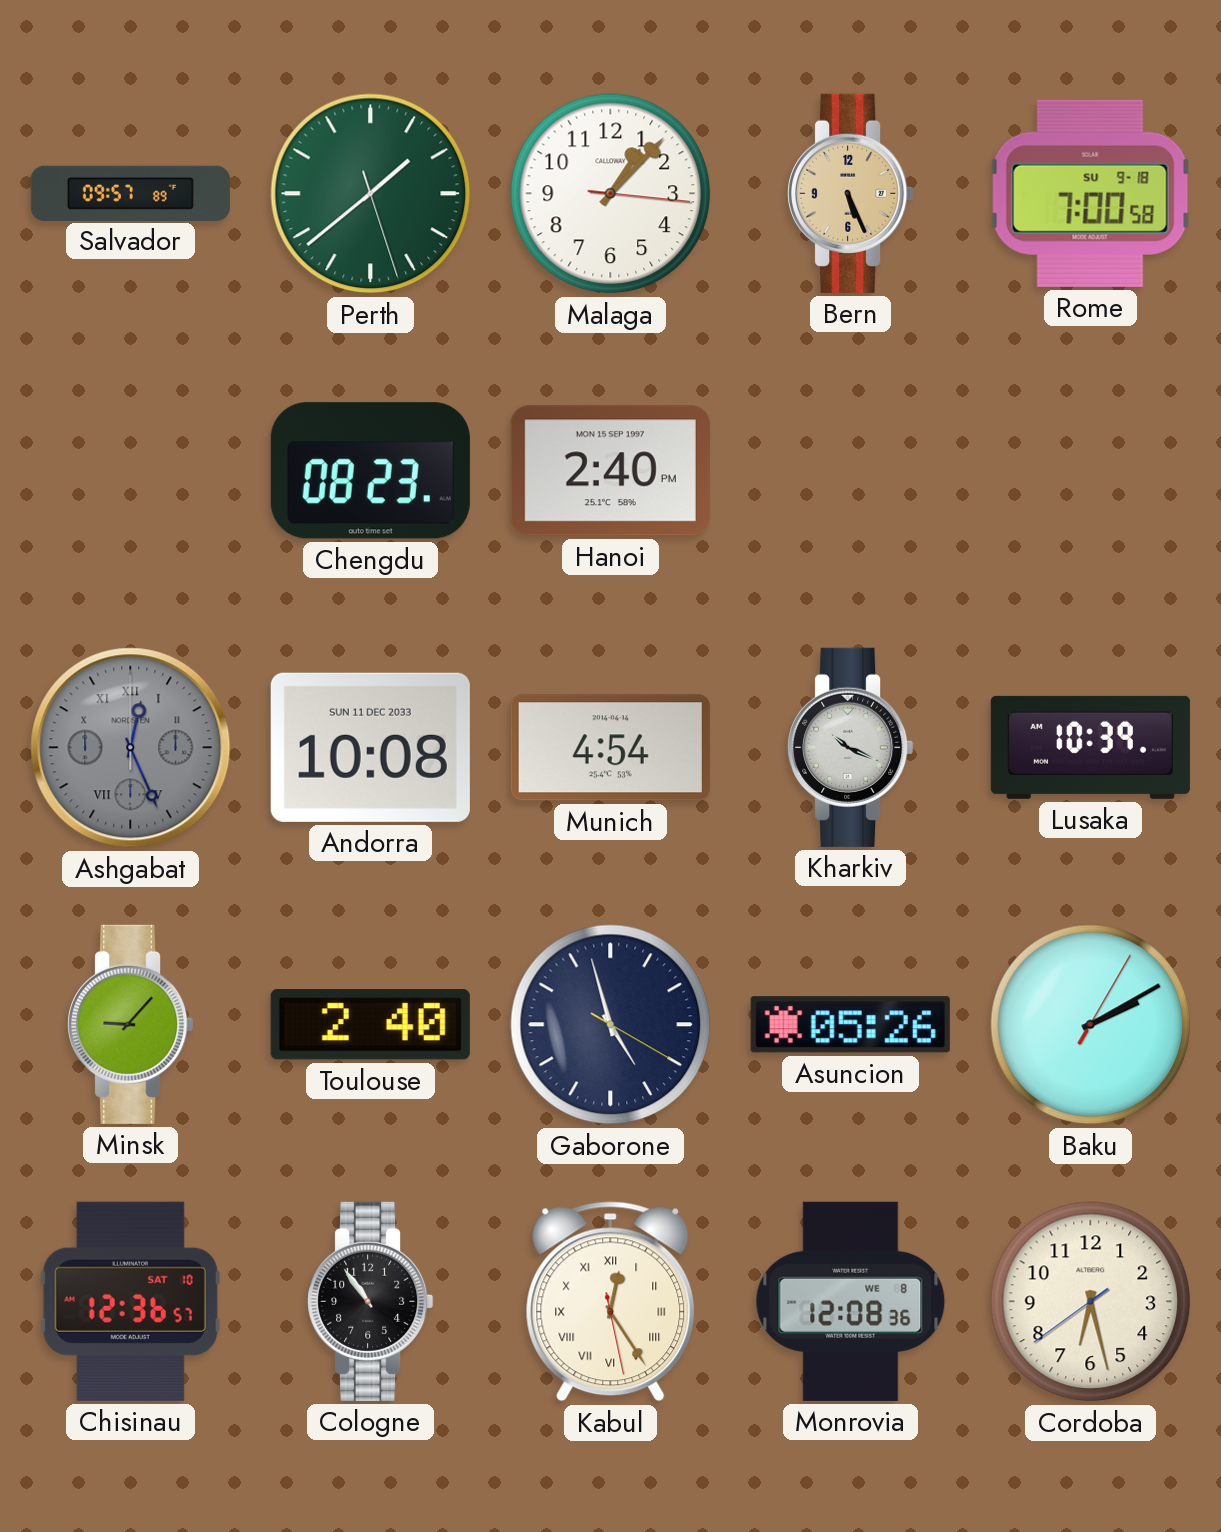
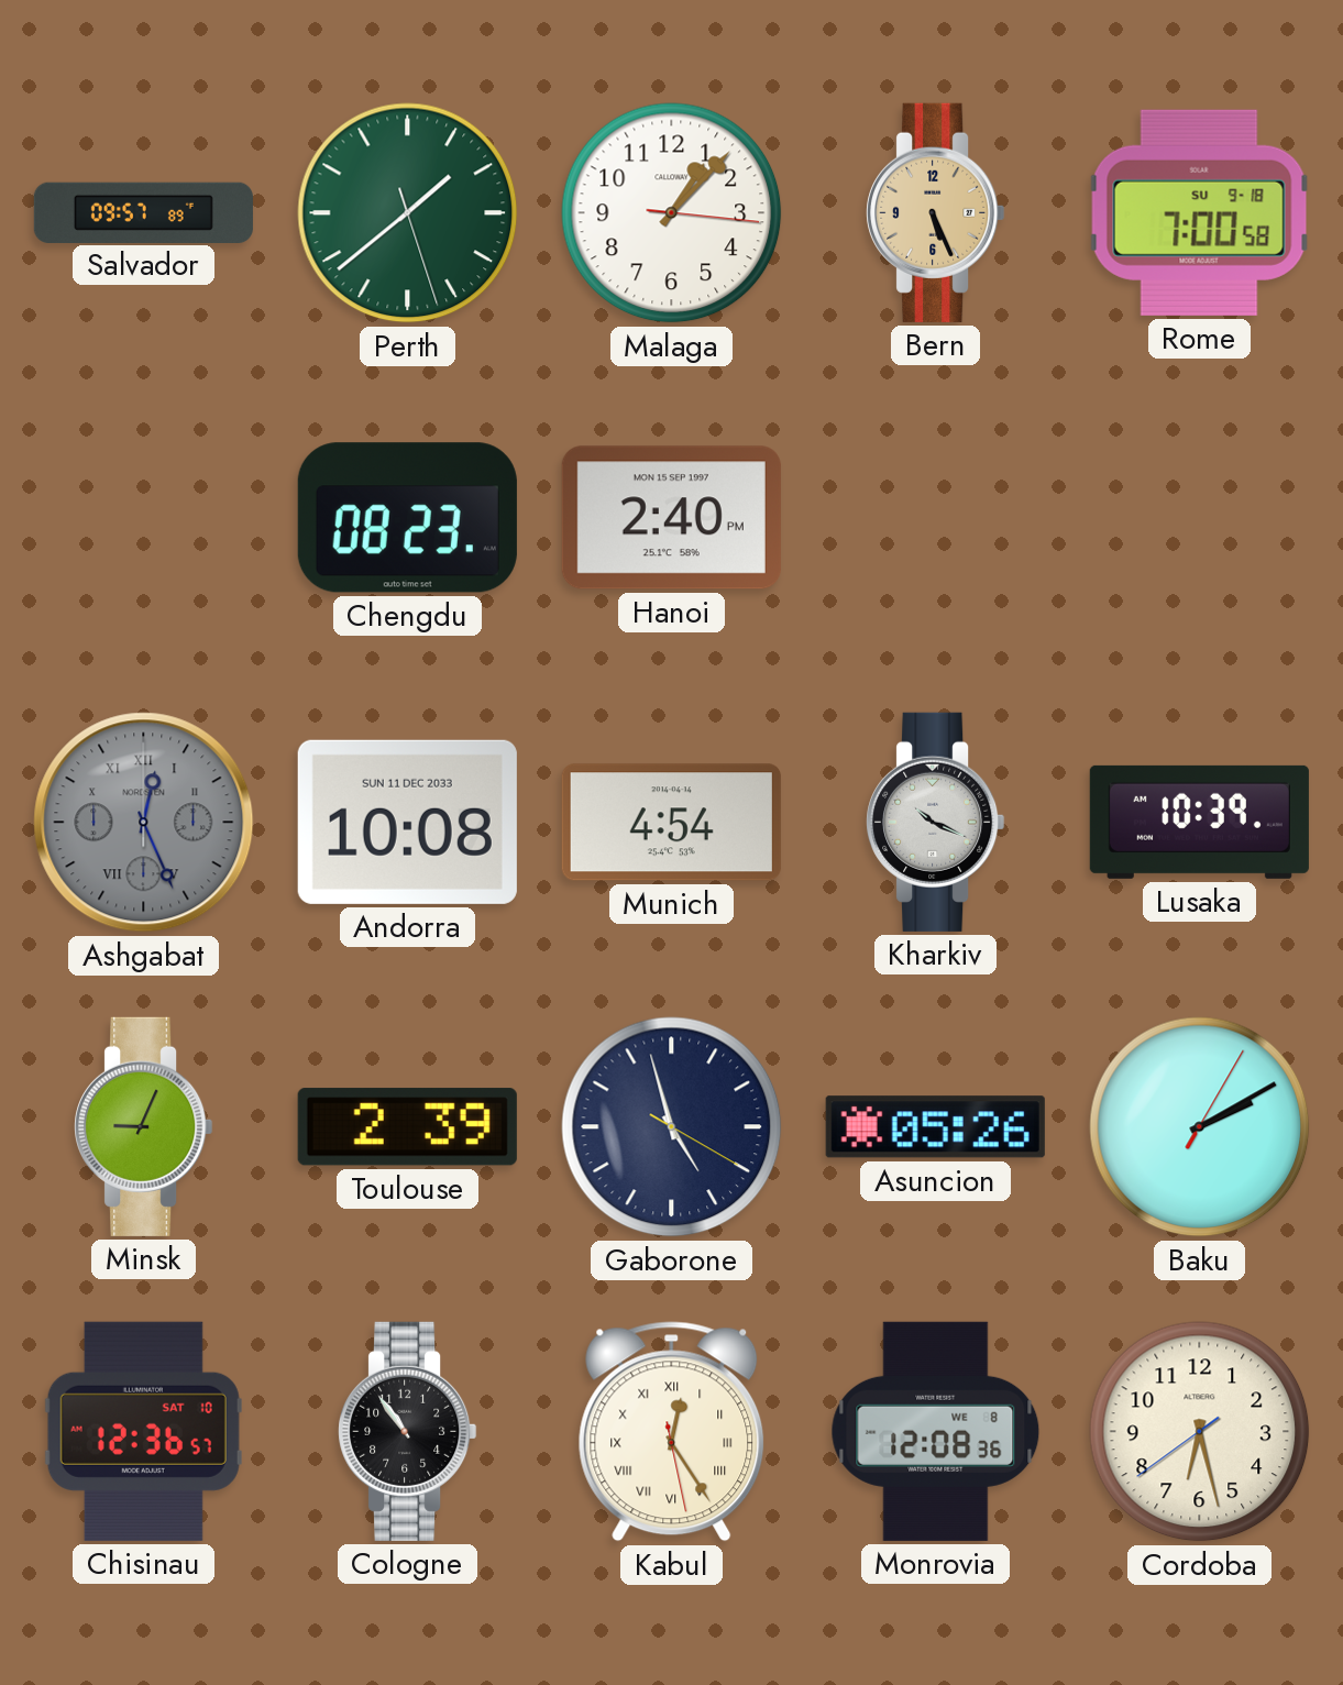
Minsk: 9:07 -> 9:04
Toulouse: 2:40 -> 2:39
